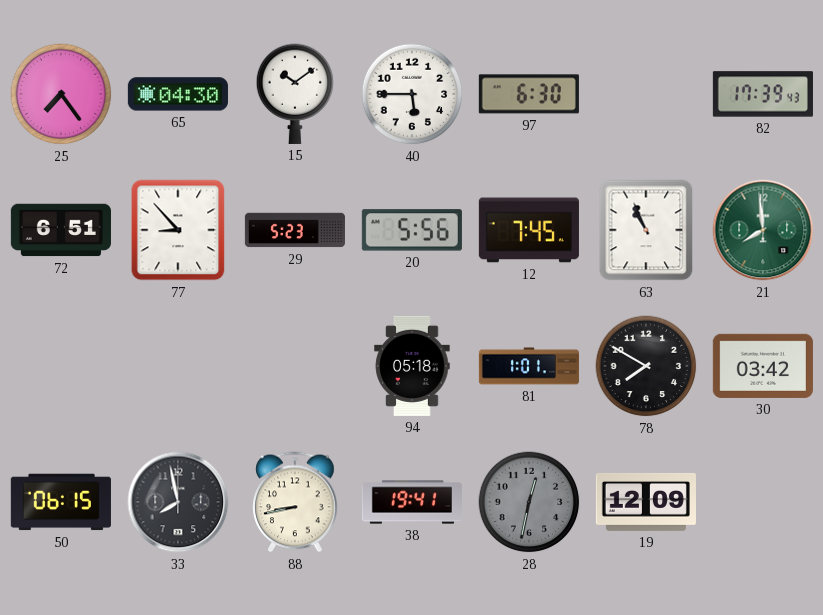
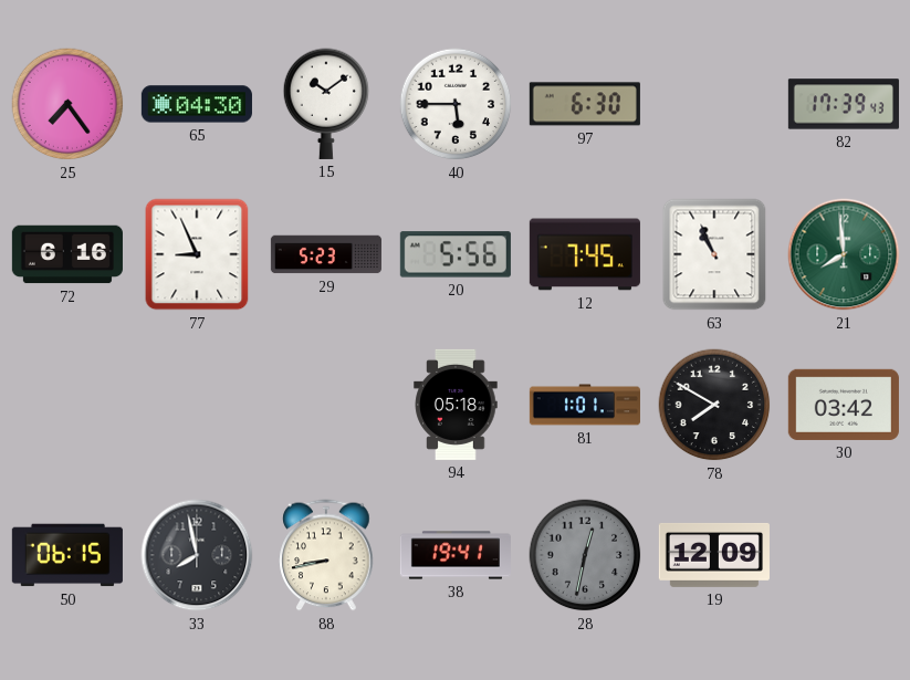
72: 6:51 -> 6:16
77: 8:53 -> 8:56
